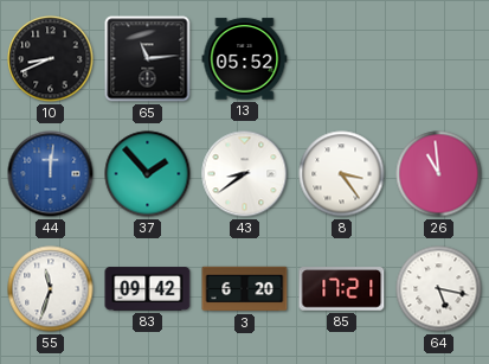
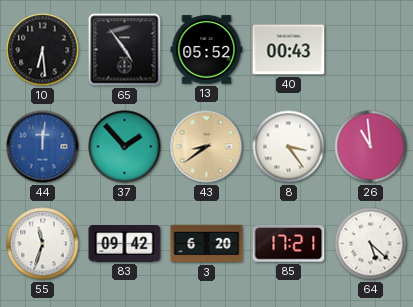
10: 8:41 -> 6:29
65: 11:14 -> 4:54
40: none -> 00:43
43 dial: white -> champagne
64: 5:17 -> 5:22
